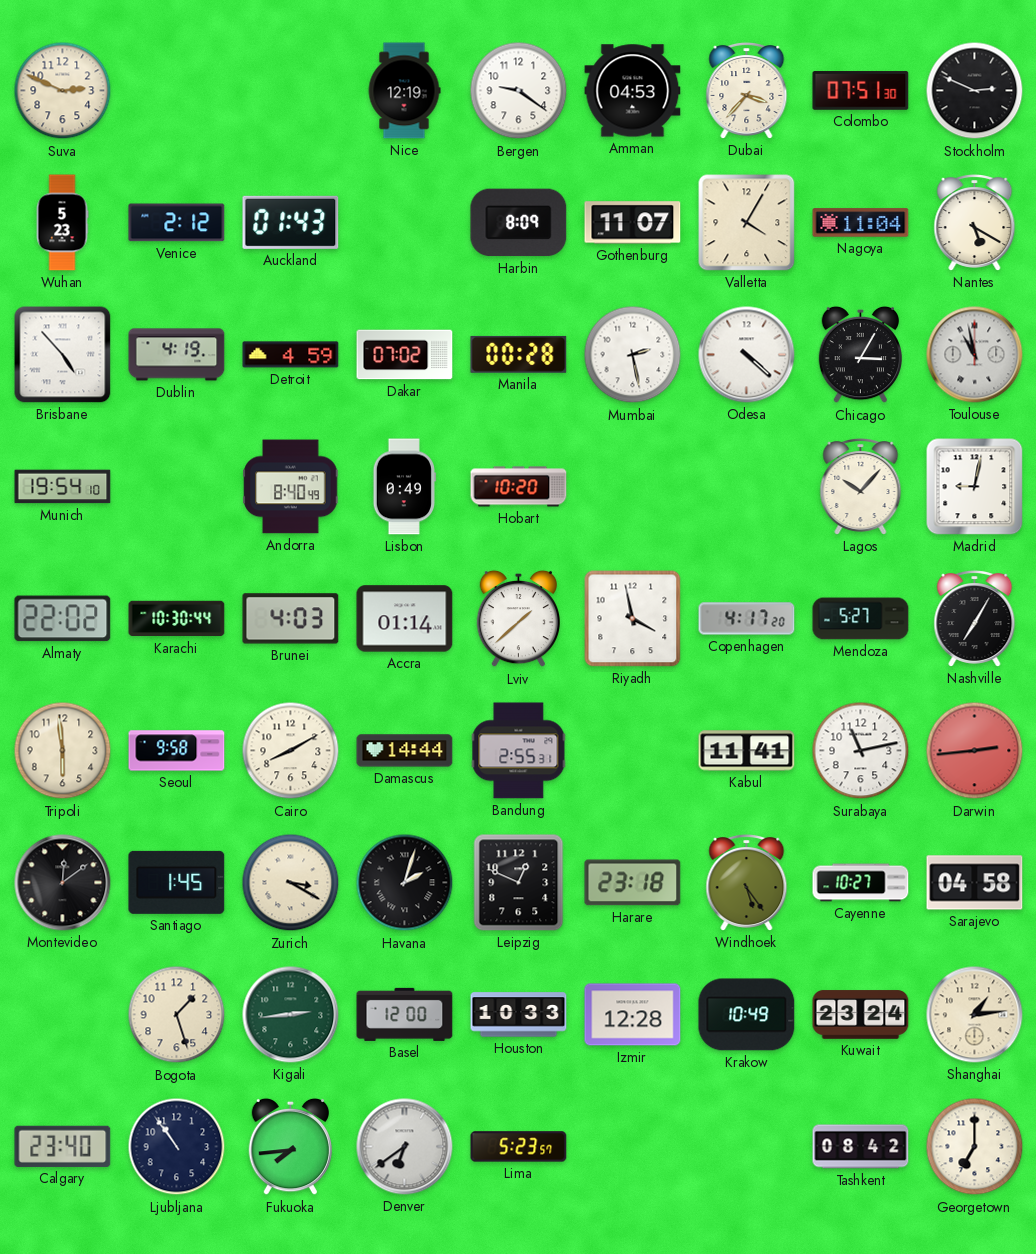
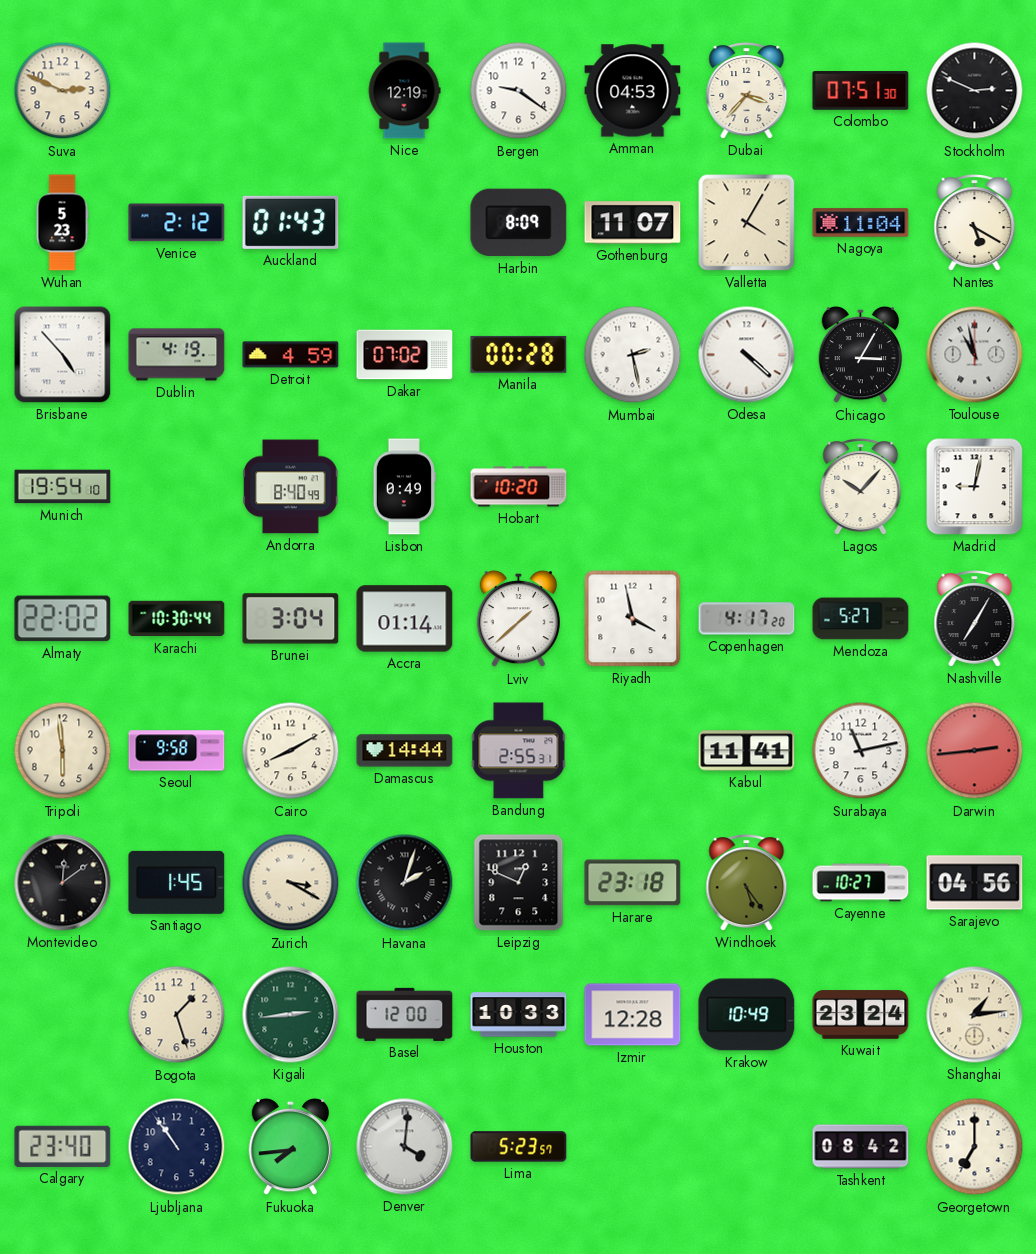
Brunei: 4:03 -> 3:04
Sarajevo: 04:58 -> 04:56
Denver: 6:39 -> 4:01
